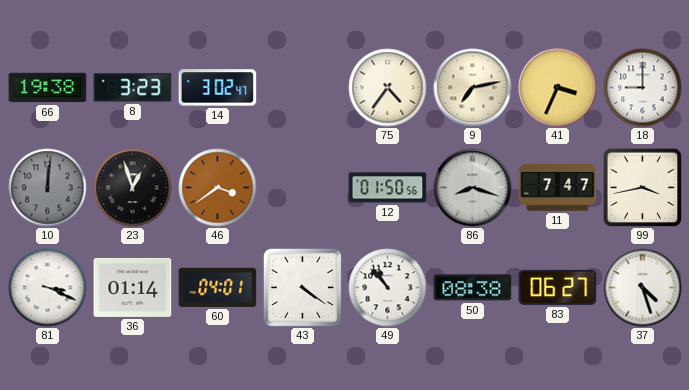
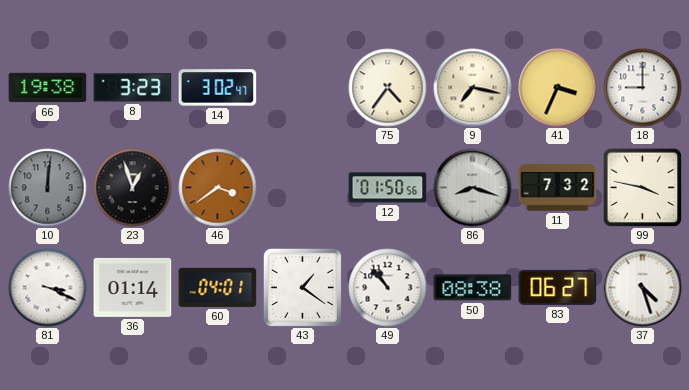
9: 7:13 -> 7:17
11: 7:47 -> 7:32
99: 3:43 -> 3:47
43: 4:21 -> 1:21
